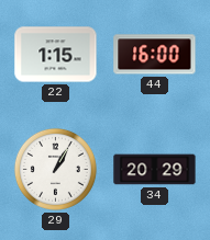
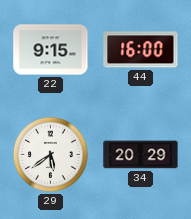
22: 1:15 -> 9:15
29: 1:05 -> 5:39
